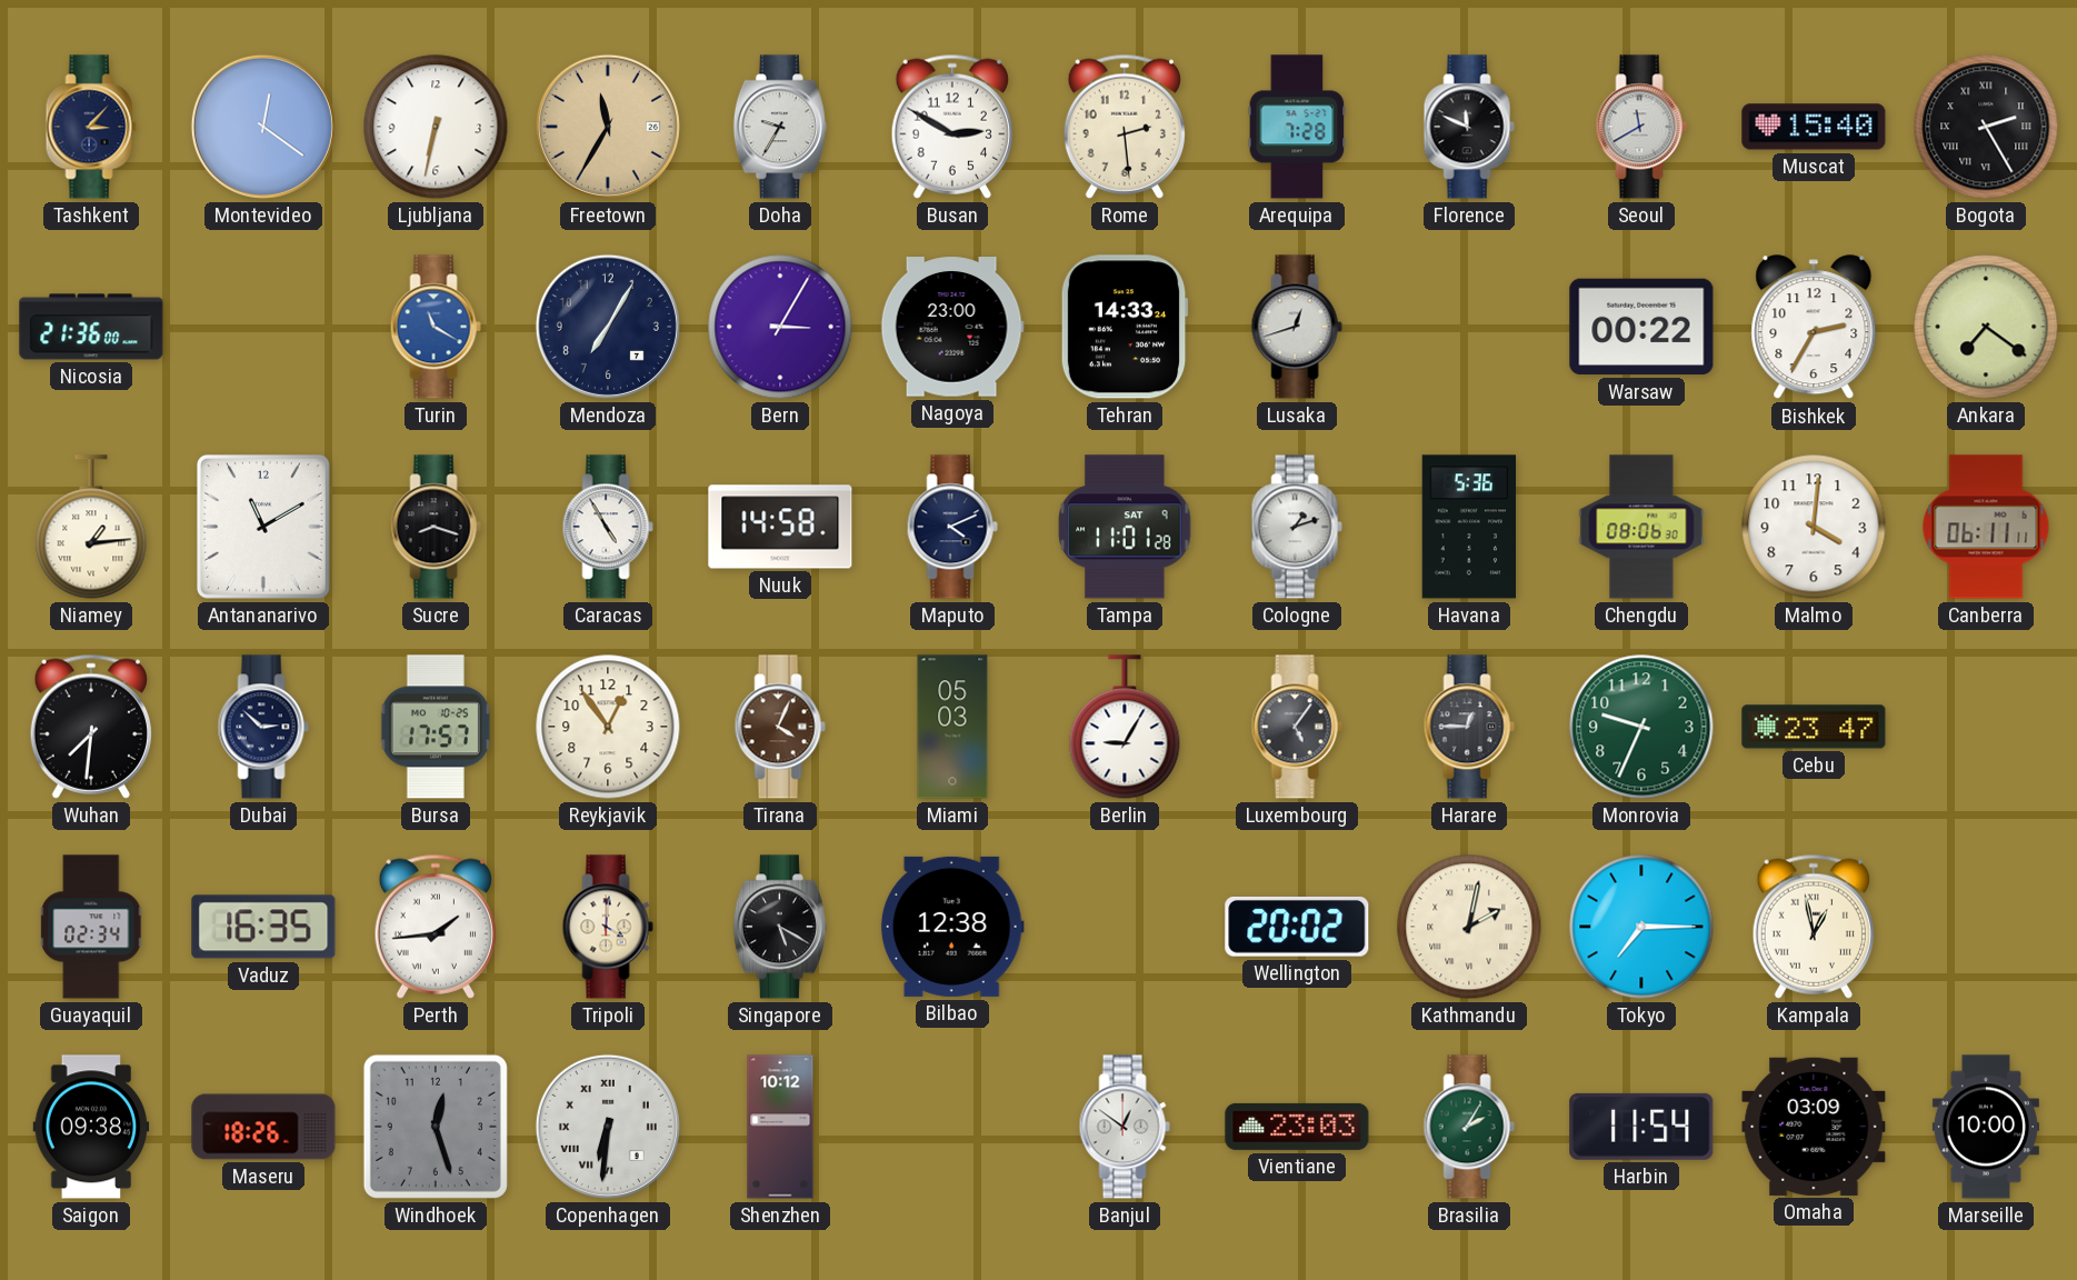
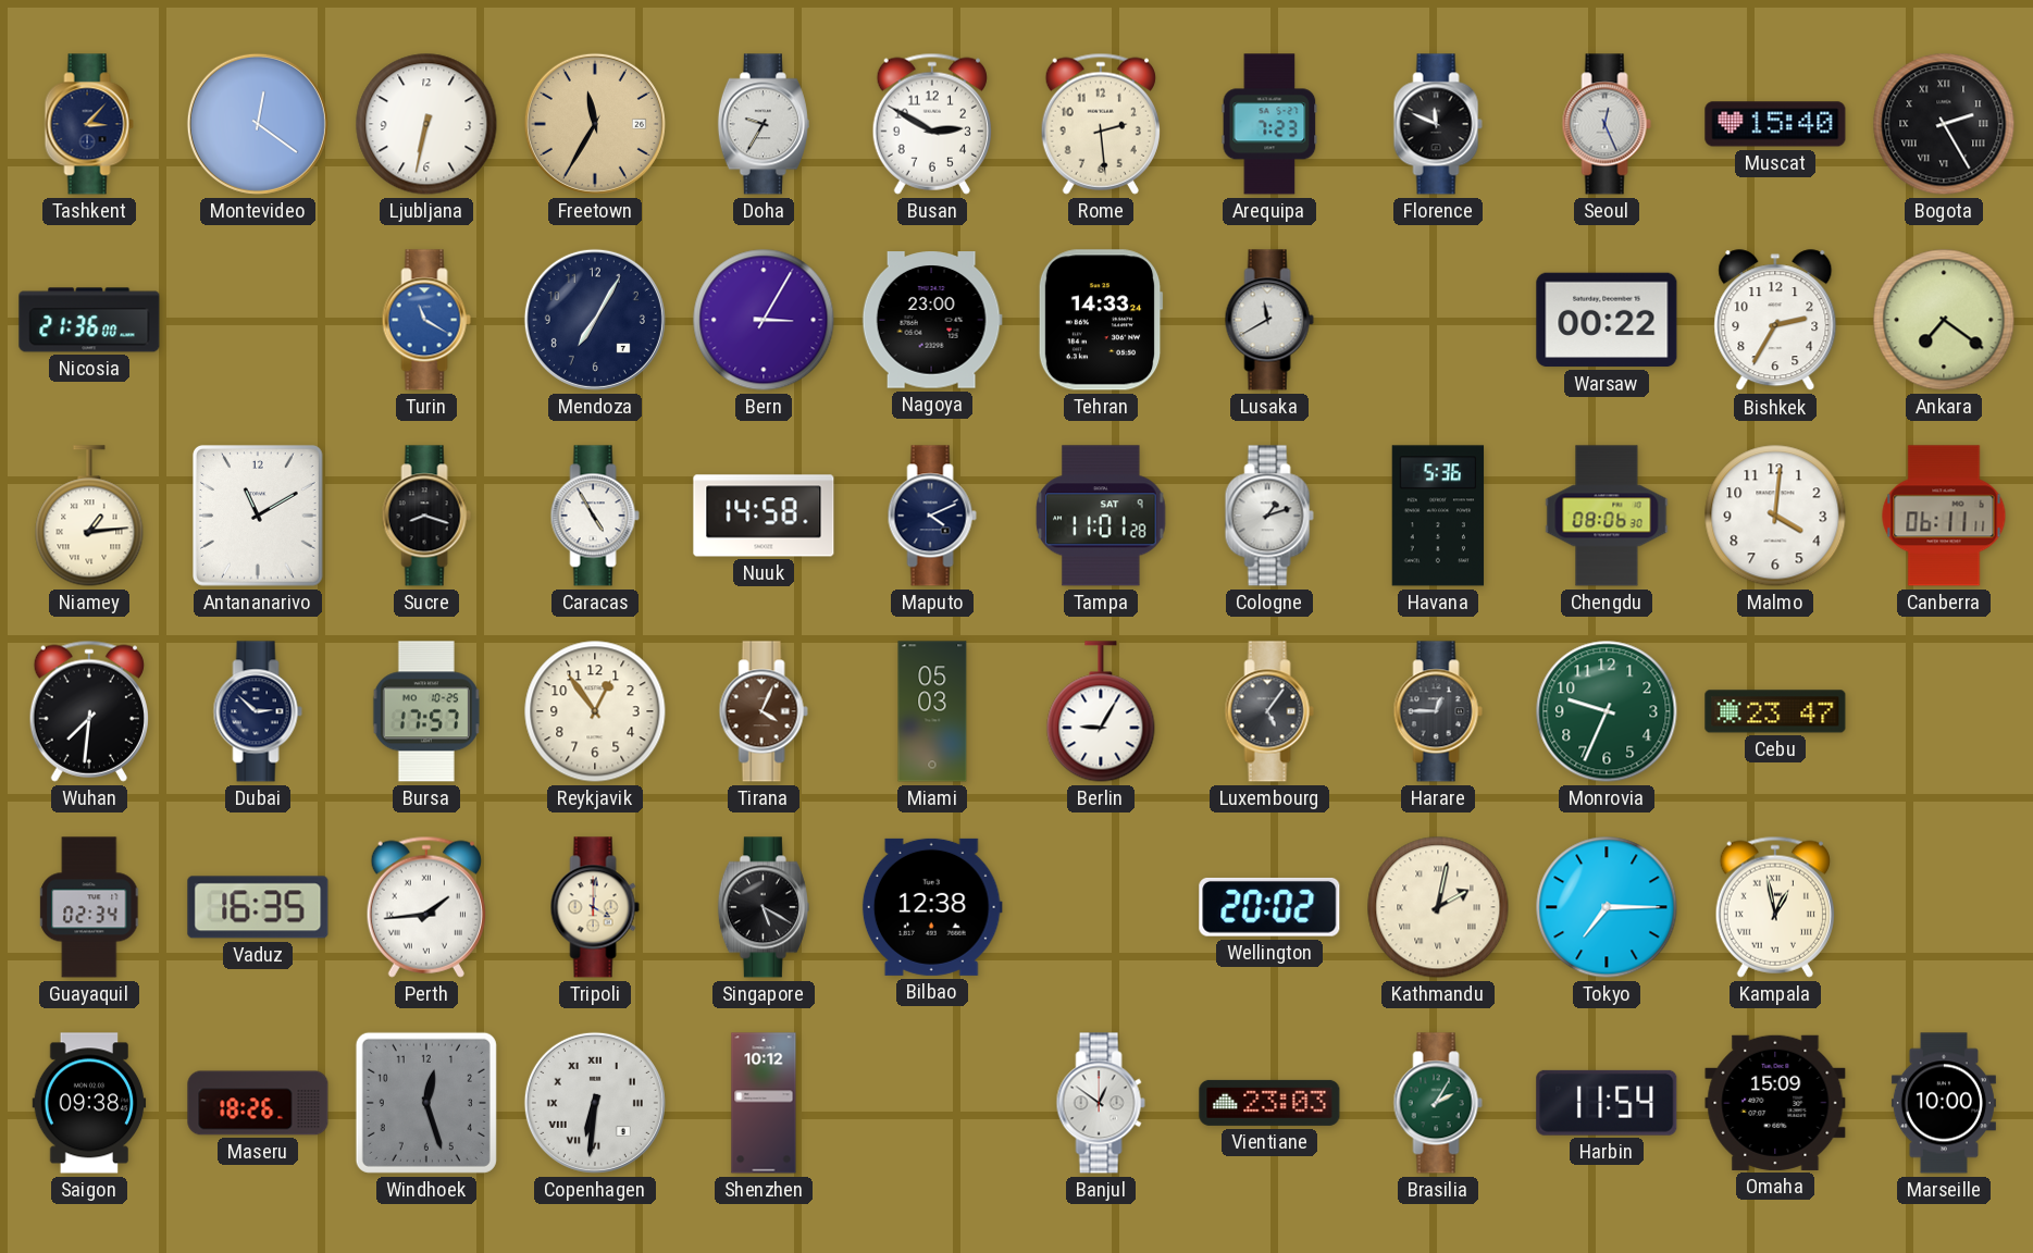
Arequipa: 7:28 -> 7:23
Seoul: 11:40 -> 12:26
Lusaka: 12:42 -> 11:40
Omaha: 03:09 -> 15:09
